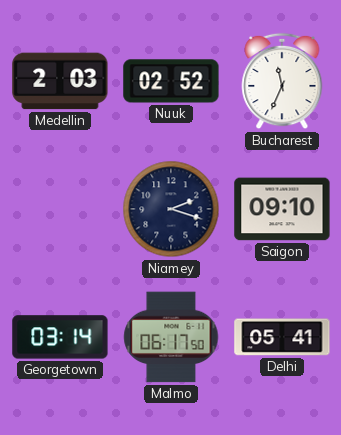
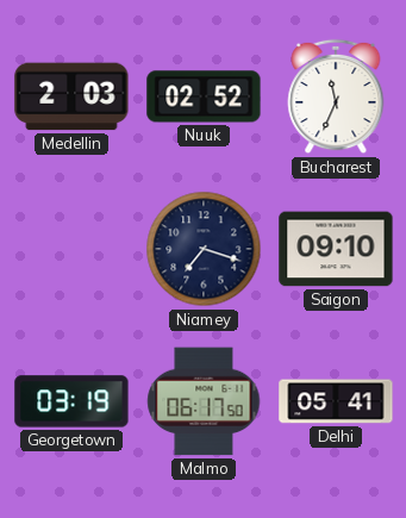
Niamey: 2:18 -> 7:18
Georgetown: 03:14 -> 03:19
